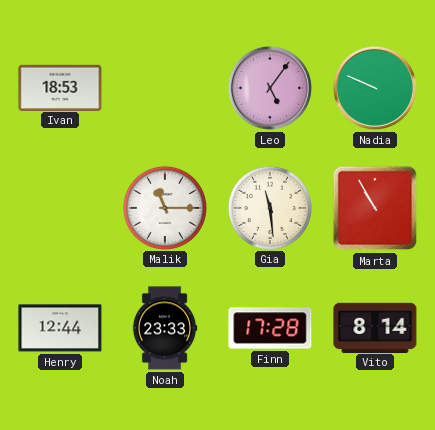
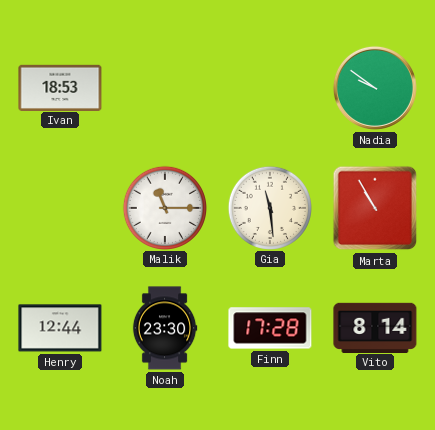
Leo: 5:06 -> none
Nadia: 9:49 -> 9:51
Noah: 23:33 -> 23:30
